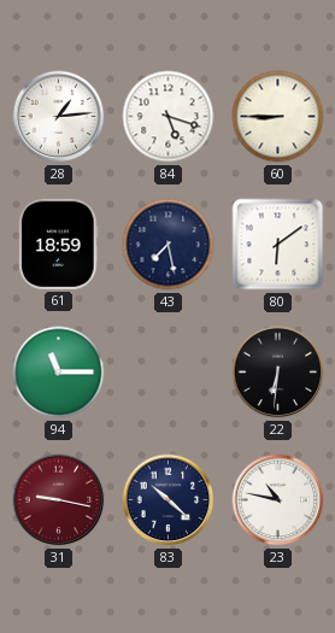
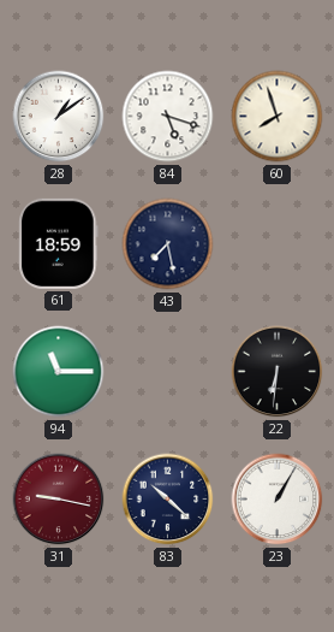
28: 1:14 -> 1:09
60: 8:45 -> 7:57
80: 6:09 -> none
23: 10:47 -> 1:05
